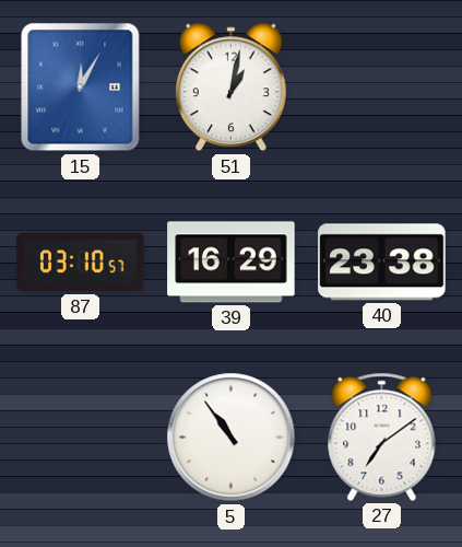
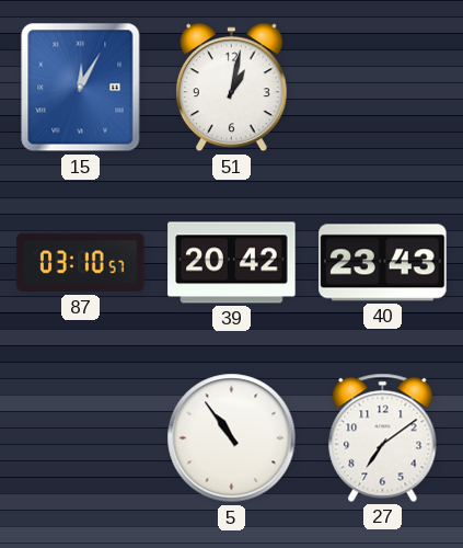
39: 16:29 -> 20:42
40: 23:38 -> 23:43
